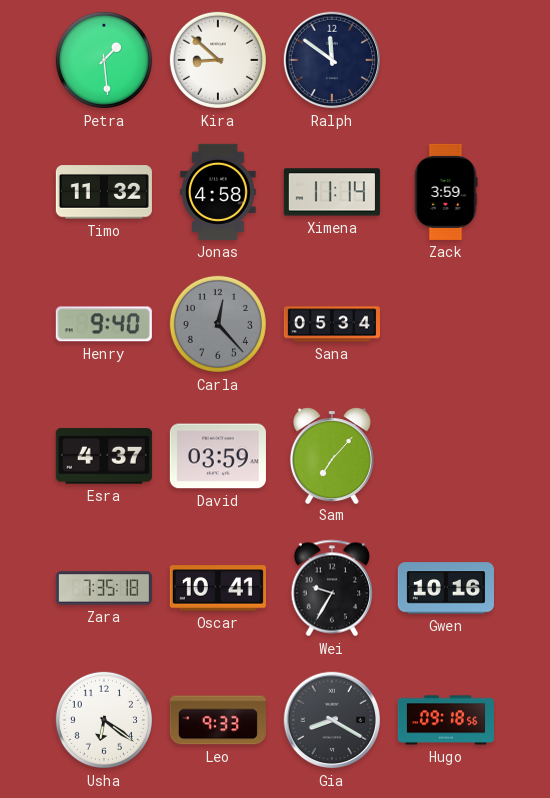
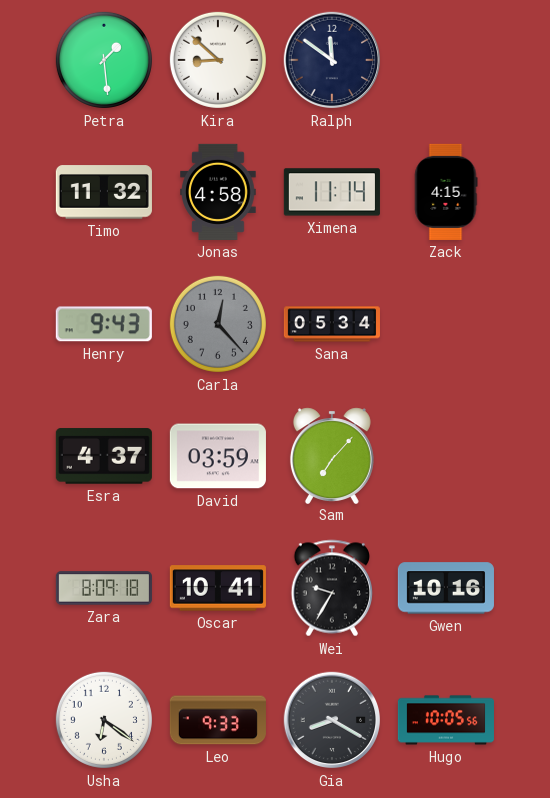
Zack: 3:59 -> 4:15
Henry: 9:40 -> 9:43
Zara: 7:35 -> 8:09
Hugo: 09:18 -> 10:05
